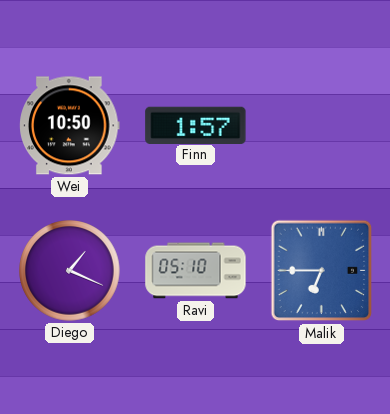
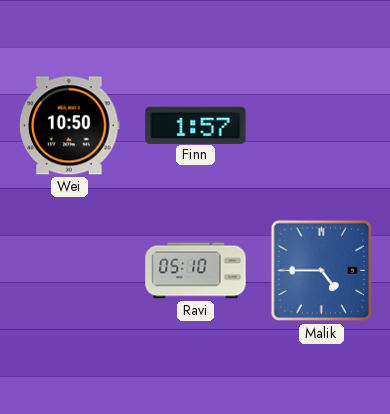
Diego: 1:19 -> none
Malik: 6:45 -> 4:45
